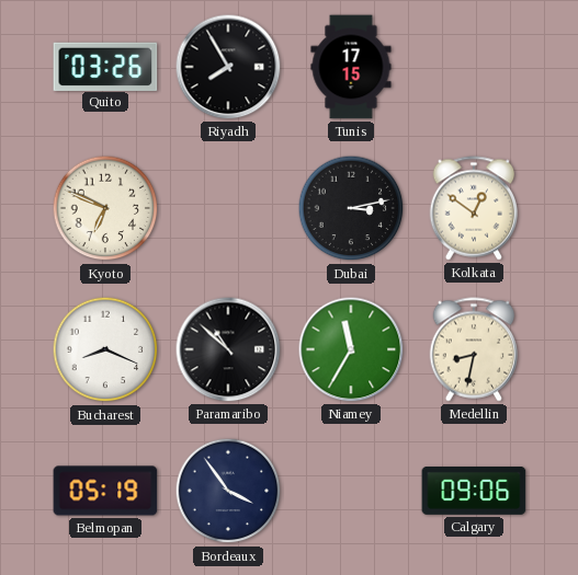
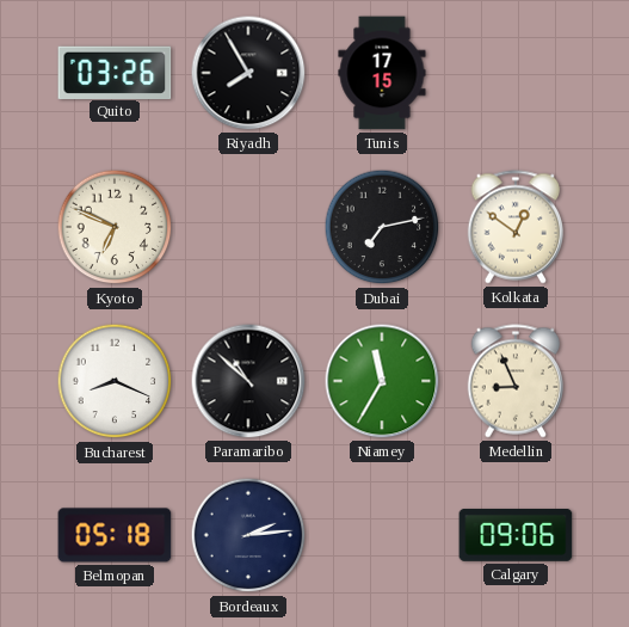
Dubai: 3:13 -> 7:13
Medellin: 8:32 -> 8:56
Belmopan: 05:19 -> 05:18
Bordeaux: 3:54 -> 2:14
